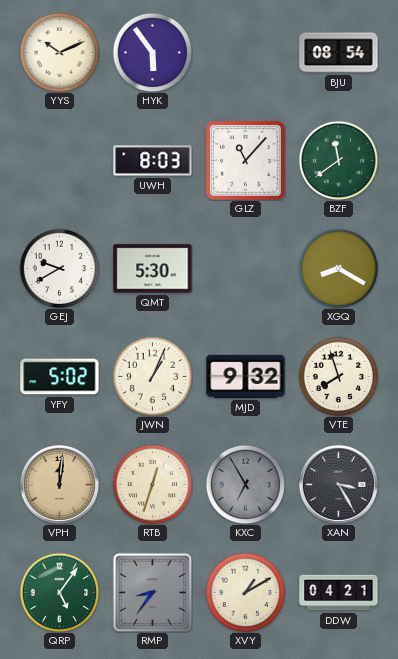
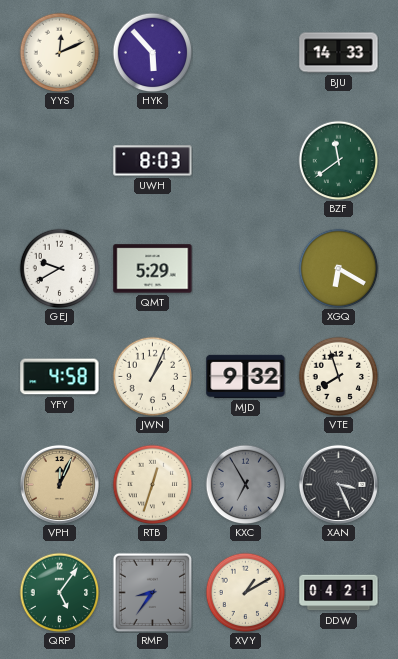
YYS: 10:11 -> 12:11
HYK: 5:54 -> 5:53
BJU: 08:54 -> 14:33
GLZ: 11:07 -> none
QMT: 5:30 -> 5:29
XGQ: 8:20 -> 6:20
YFY: 5:02 -> 4:58
VPH: 12:01 -> 12:04
XAN: 3:25 -> 3:26
